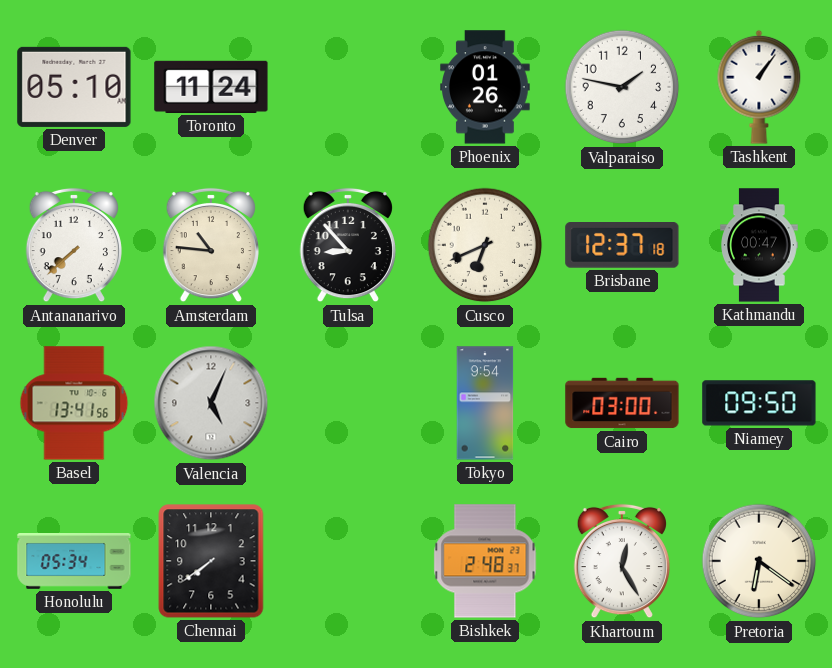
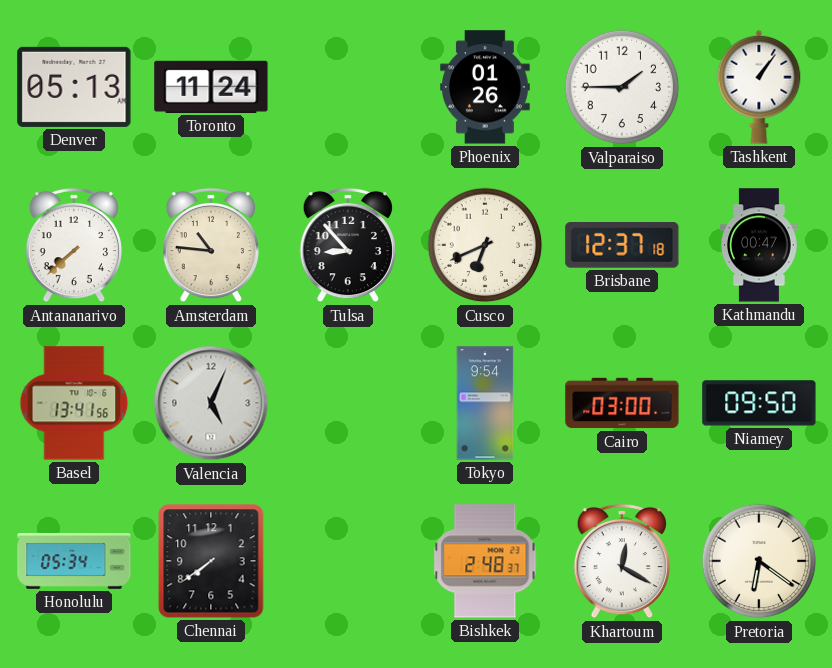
Denver: 05:10 -> 05:13
Valparaiso: 1:47 -> 1:45
Khartoum: 12:25 -> 12:20
